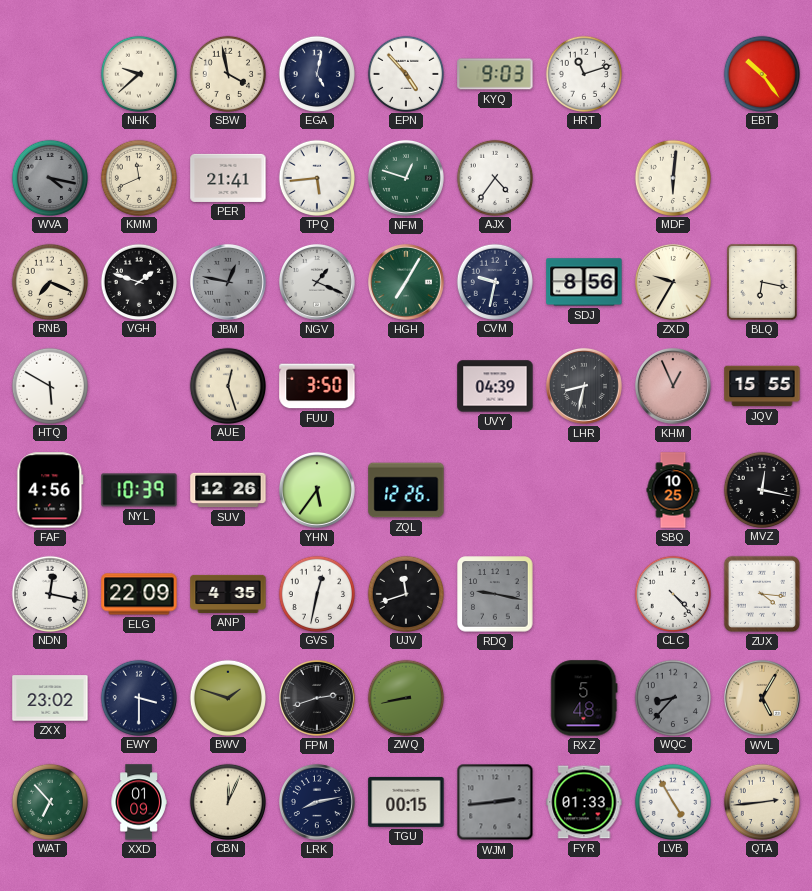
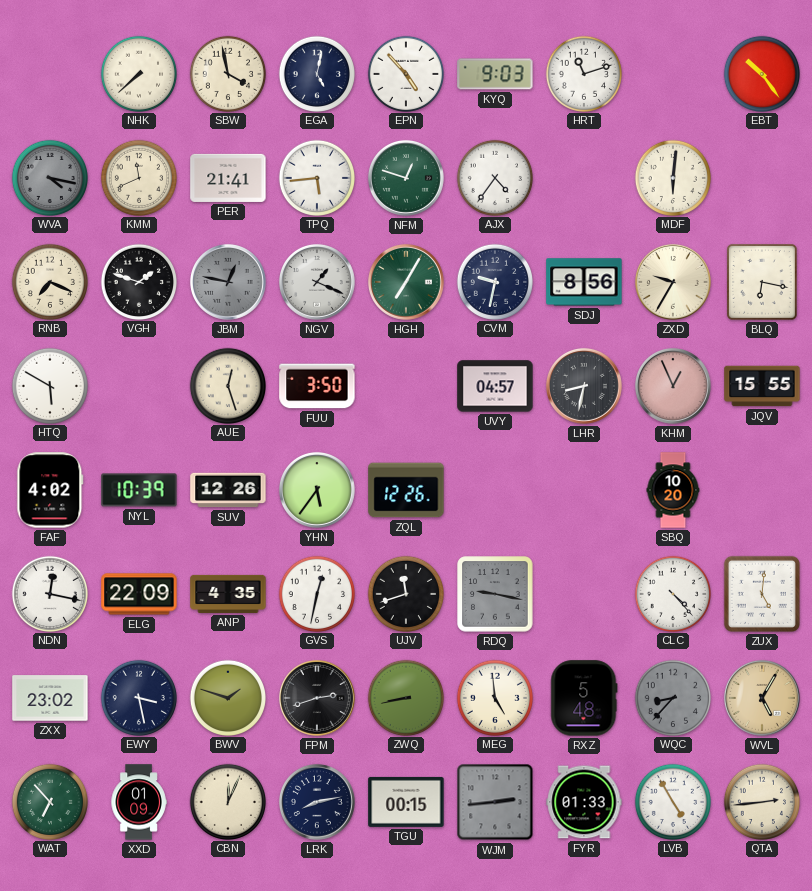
NHK: 9:38 -> 7:38
UVY: 04:39 -> 04:57
FAF: 4:56 -> 4:02
SBQ: 10:25 -> 10:20
MVZ: 12:17 -> none
ZUX: 4:16 -> 5:01
EWY: 3:30 -> 3:28
MEG: none -> 4:59
